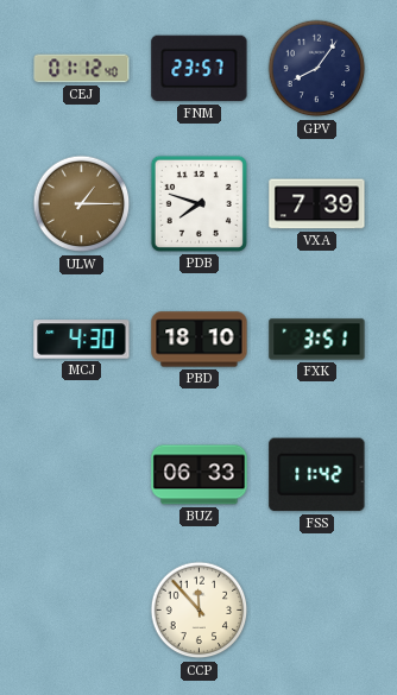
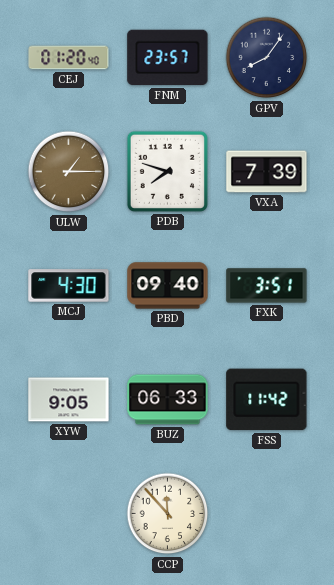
CEJ: 01:12 -> 01:20
PBD: 18:10 -> 09:40
XYW: none -> 9:05
